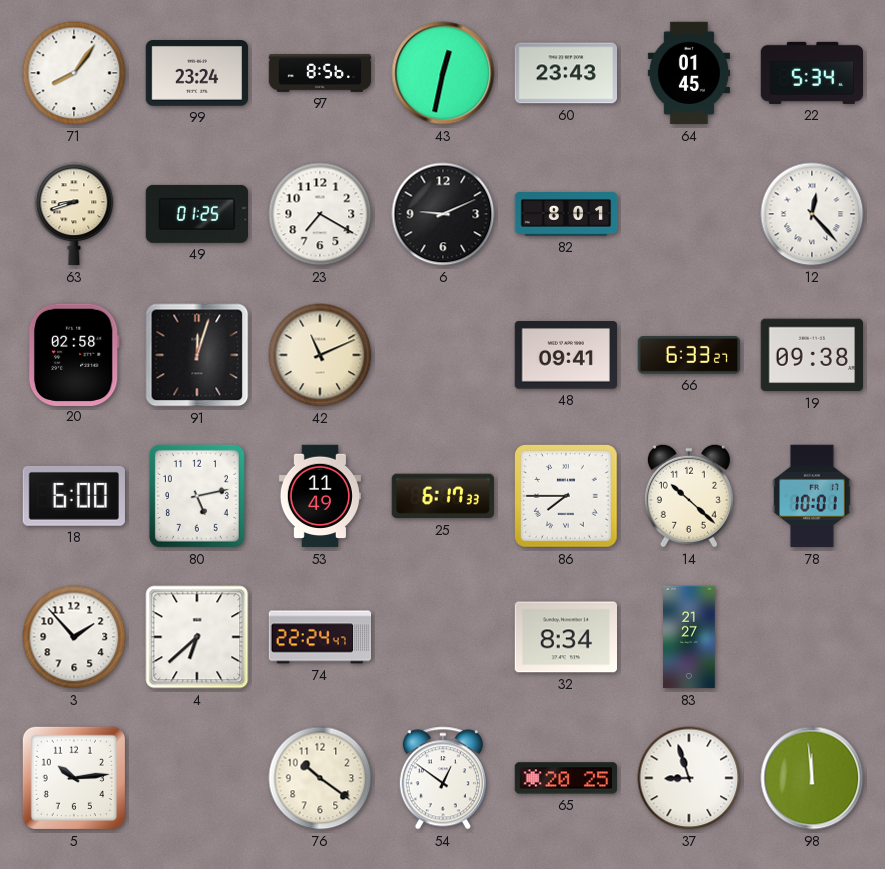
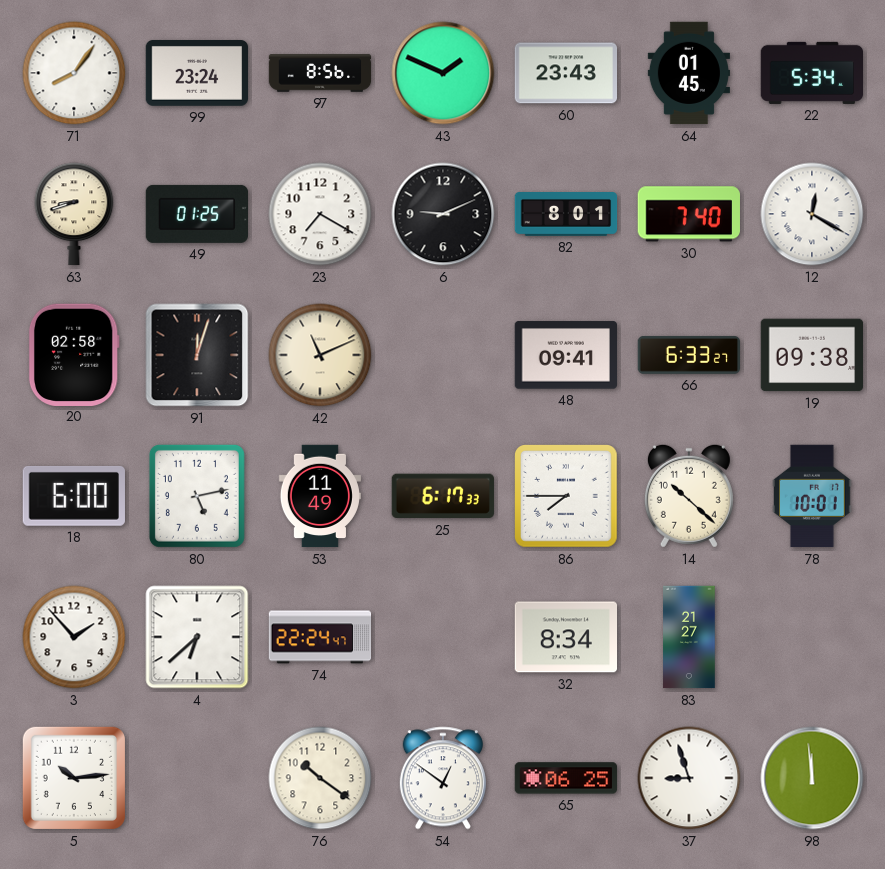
43: 12:32 -> 1:49
30: none -> 7:40
12: 12:23 -> 12:20
65: 20:25 -> 06:25
